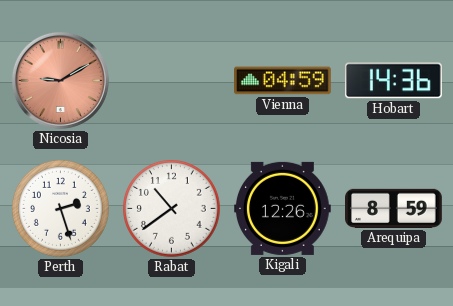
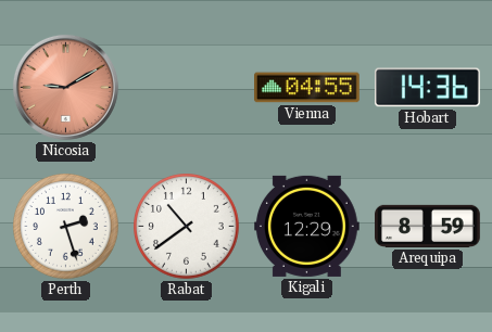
Vienna: 04:59 -> 04:55
Kigali: 12:26 -> 12:29
